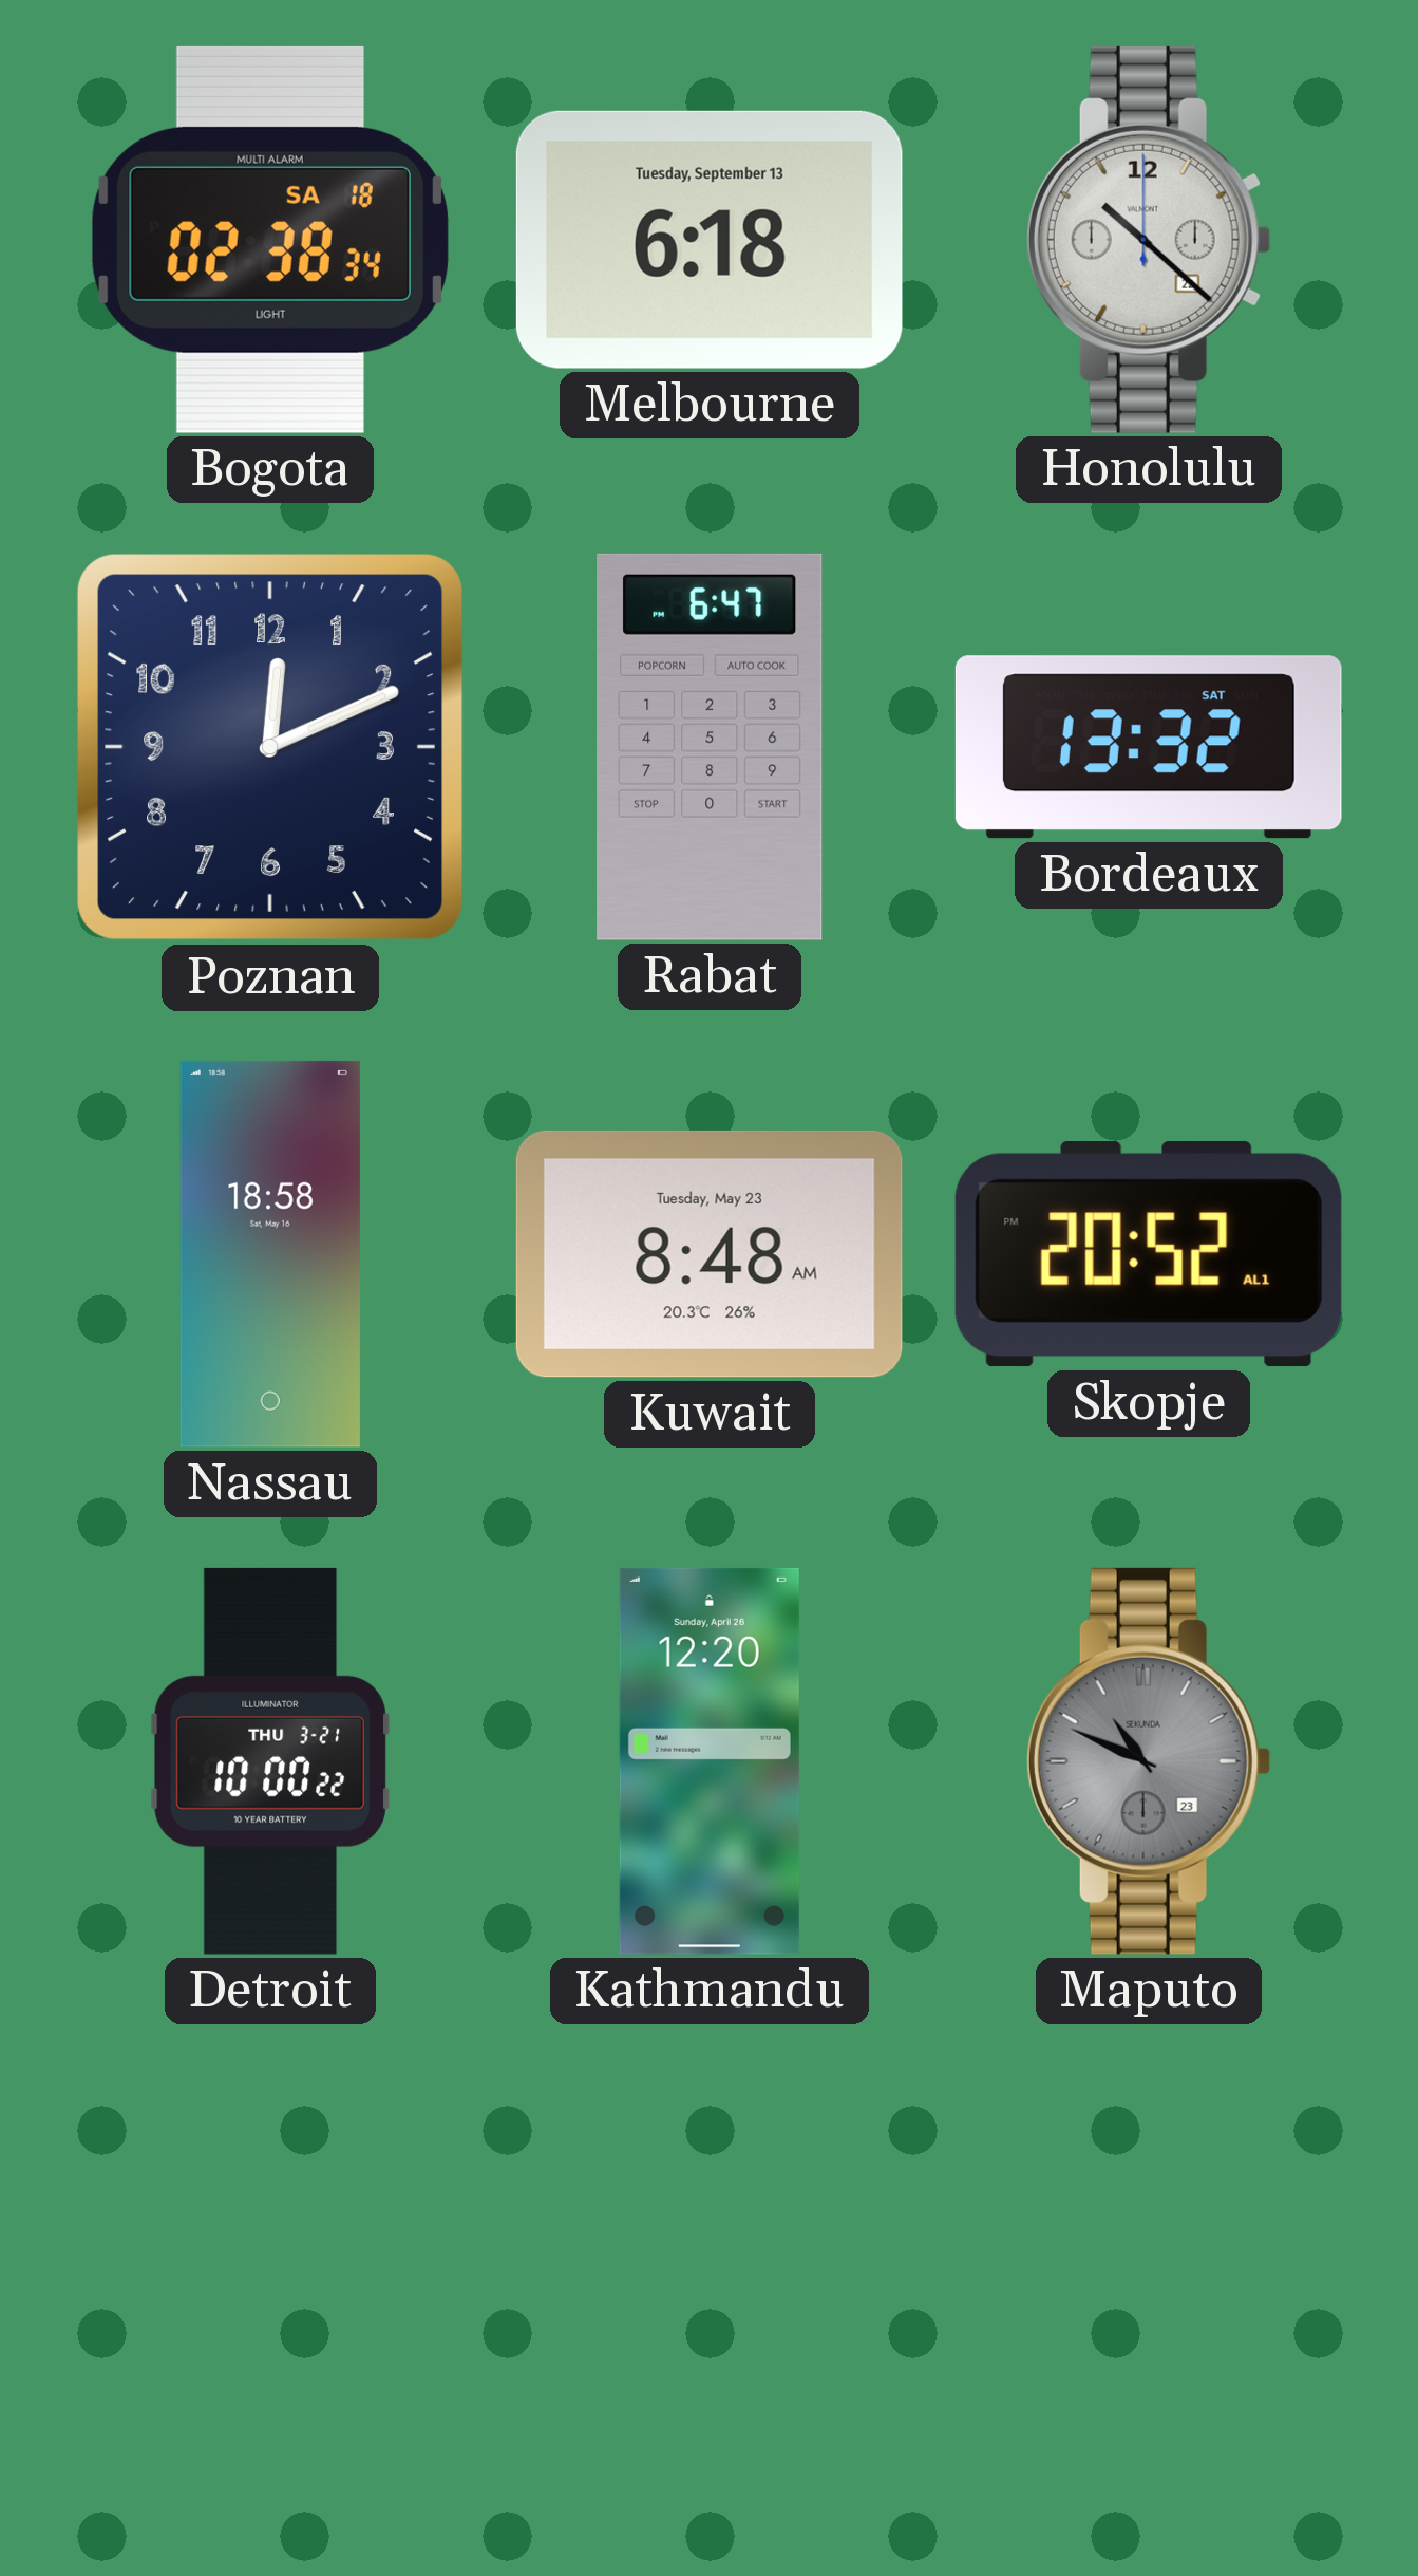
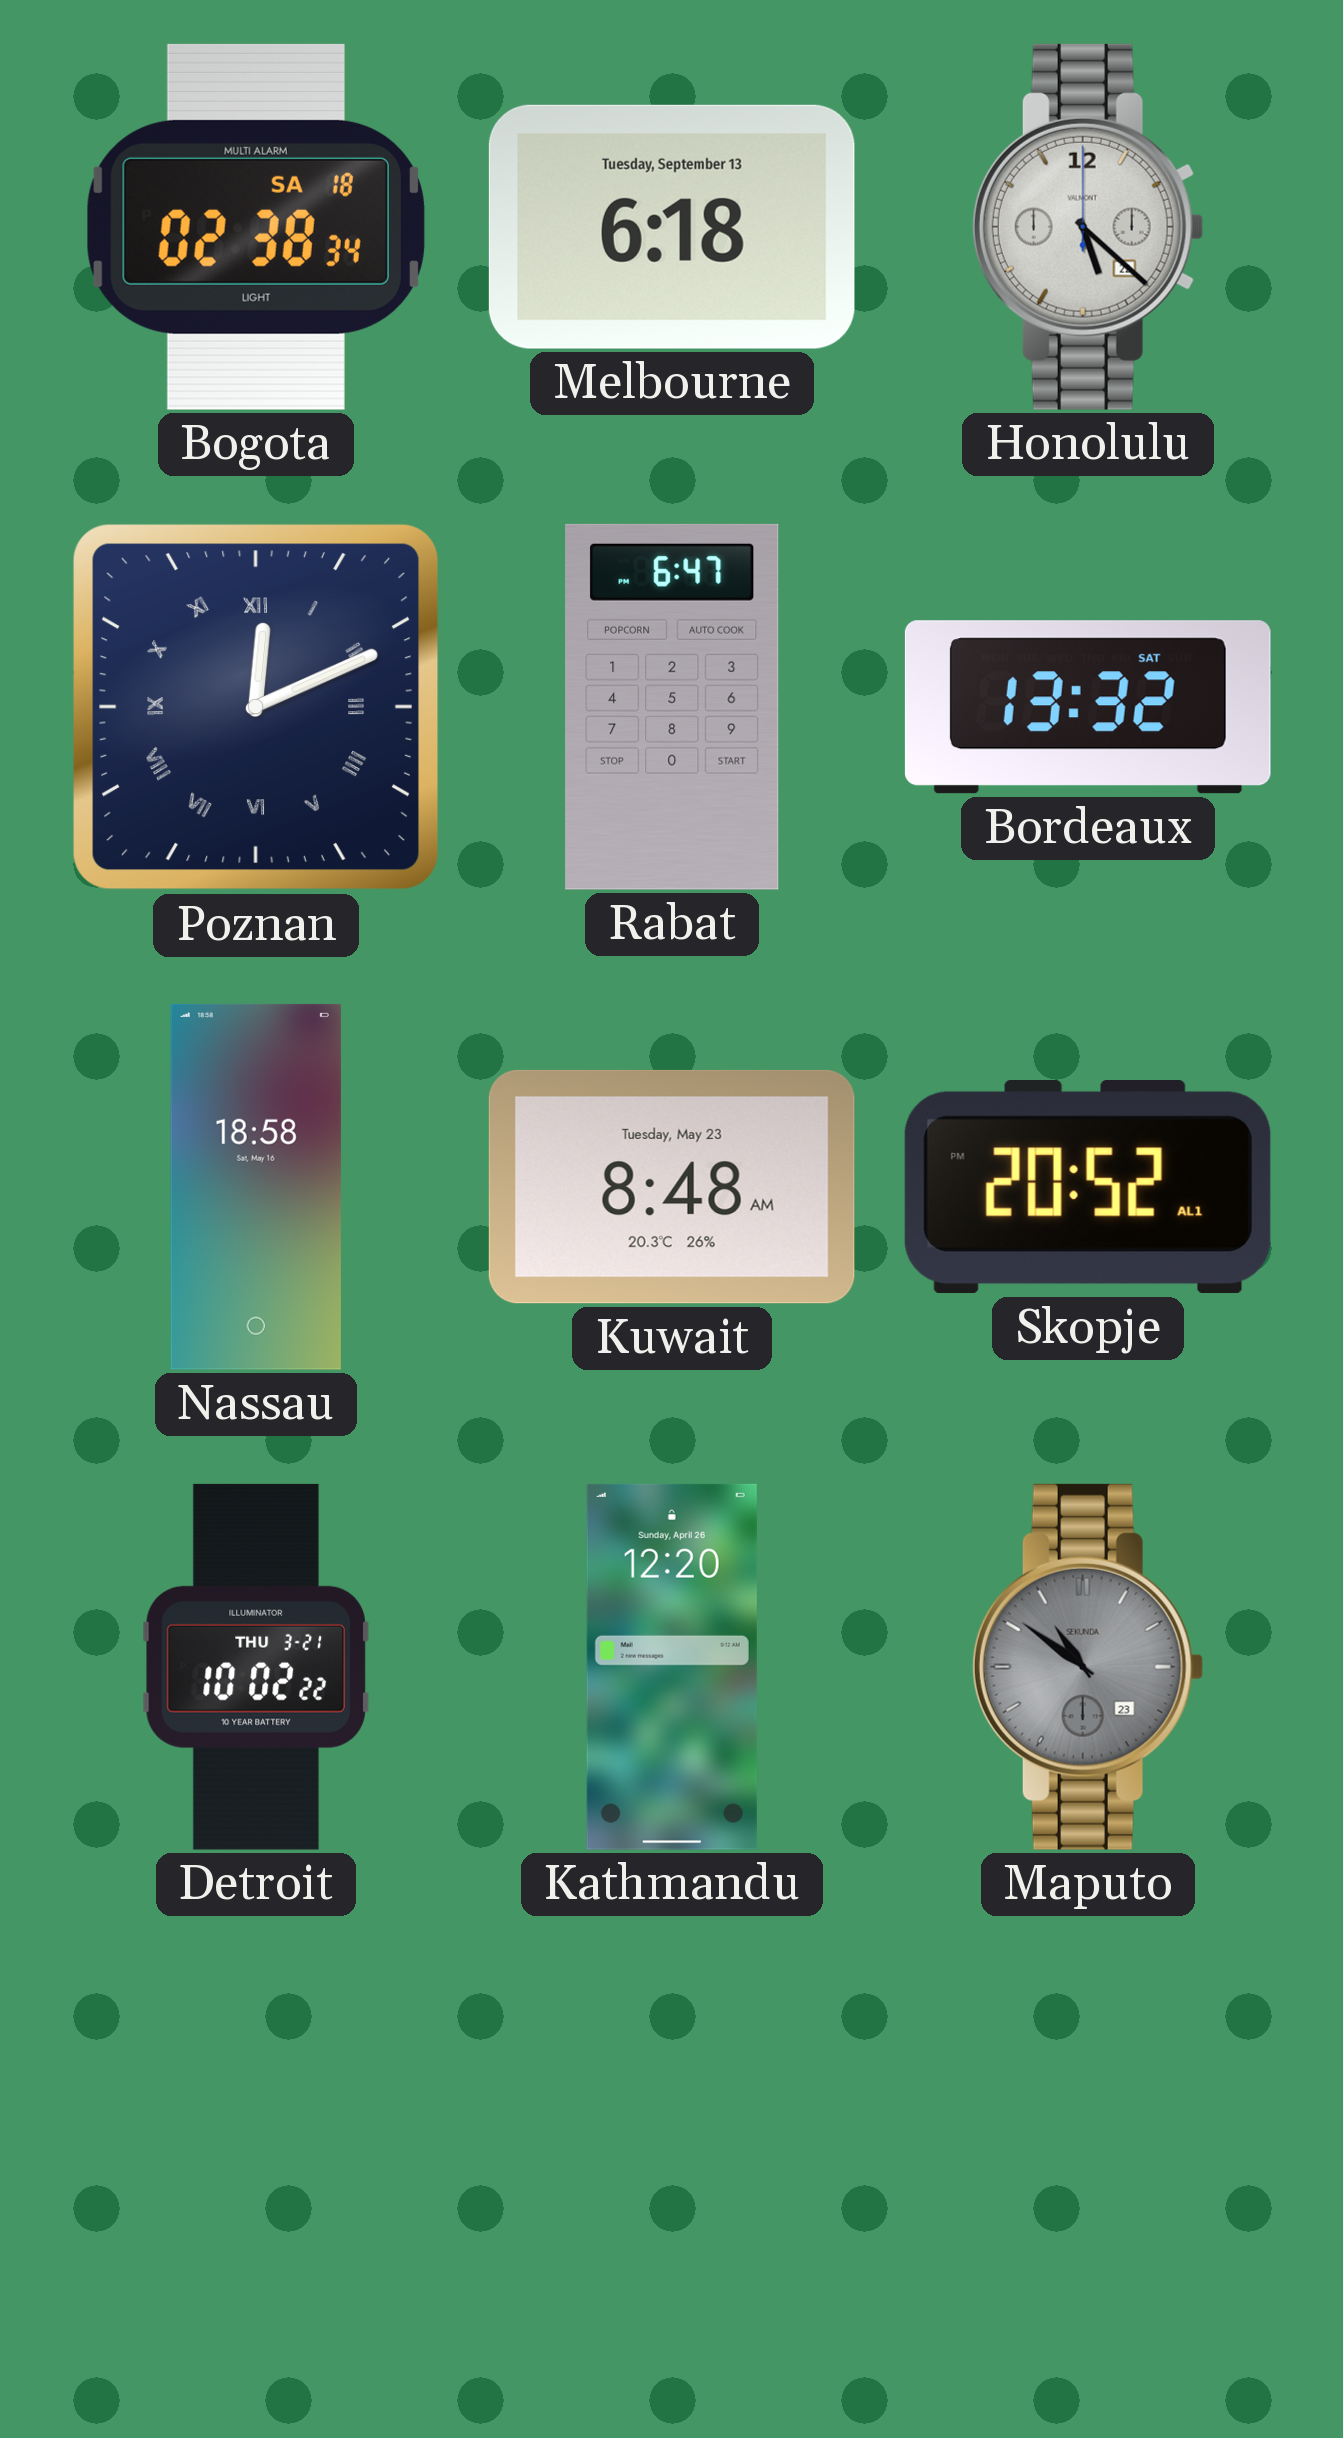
Honolulu: 10:22 -> 5:22
Poznan numerals: Arabic -> Roman
Detroit: 10:00 -> 10:02
Maputo: 10:49 -> 10:51
